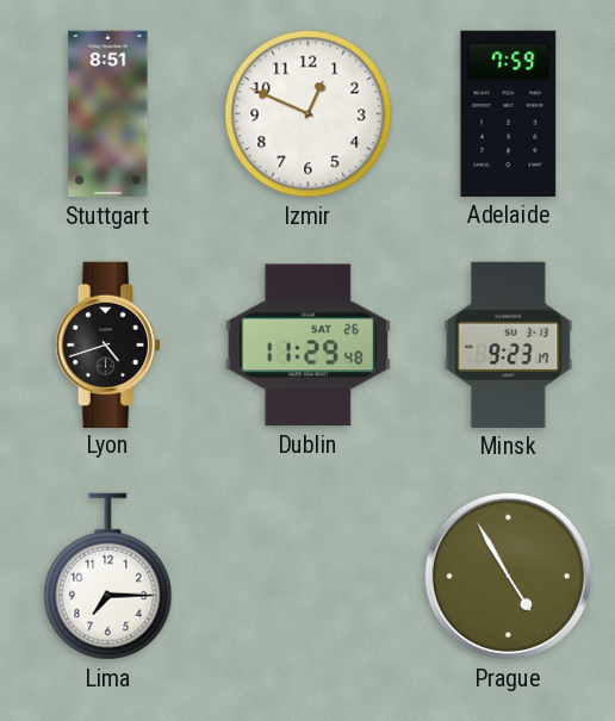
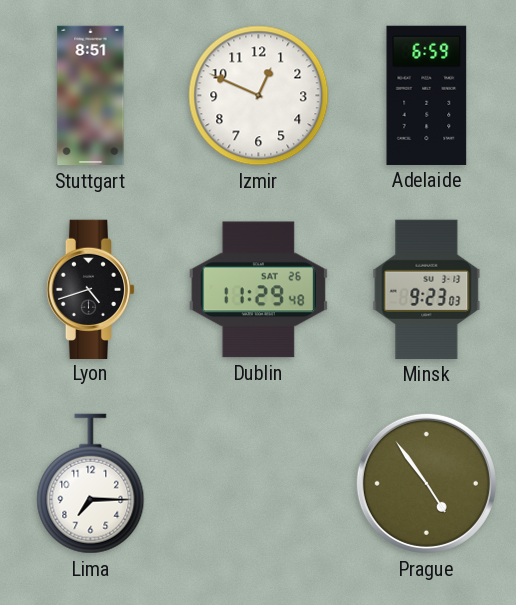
Adelaide: 7:59 -> 6:59
Minsk: 9:23:17 -> 9:23:03
Prague: 4:55 -> 4:54
